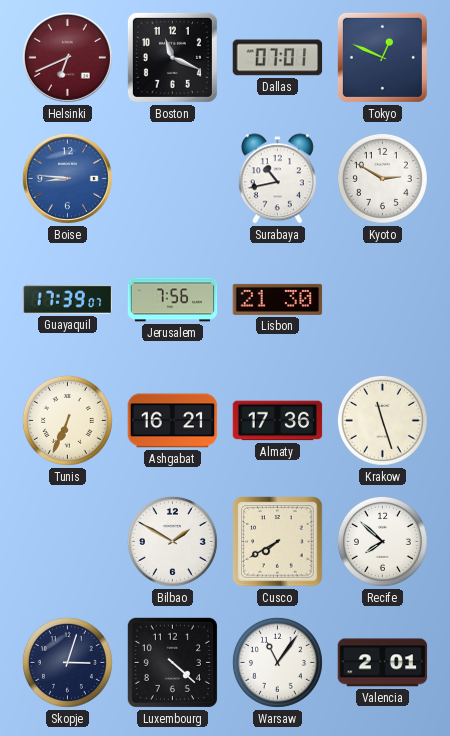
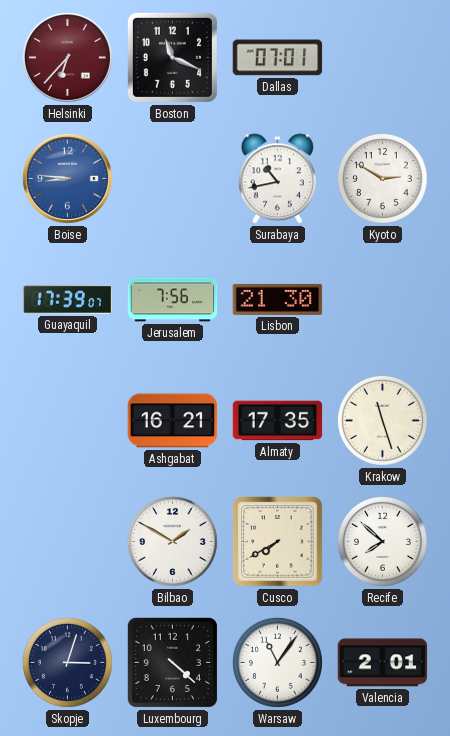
Helsinki: 6:41 -> 6:37
Tokyo: 12:49 -> none
Tunis: 6:34 -> none
Almaty: 17:36 -> 17:35
